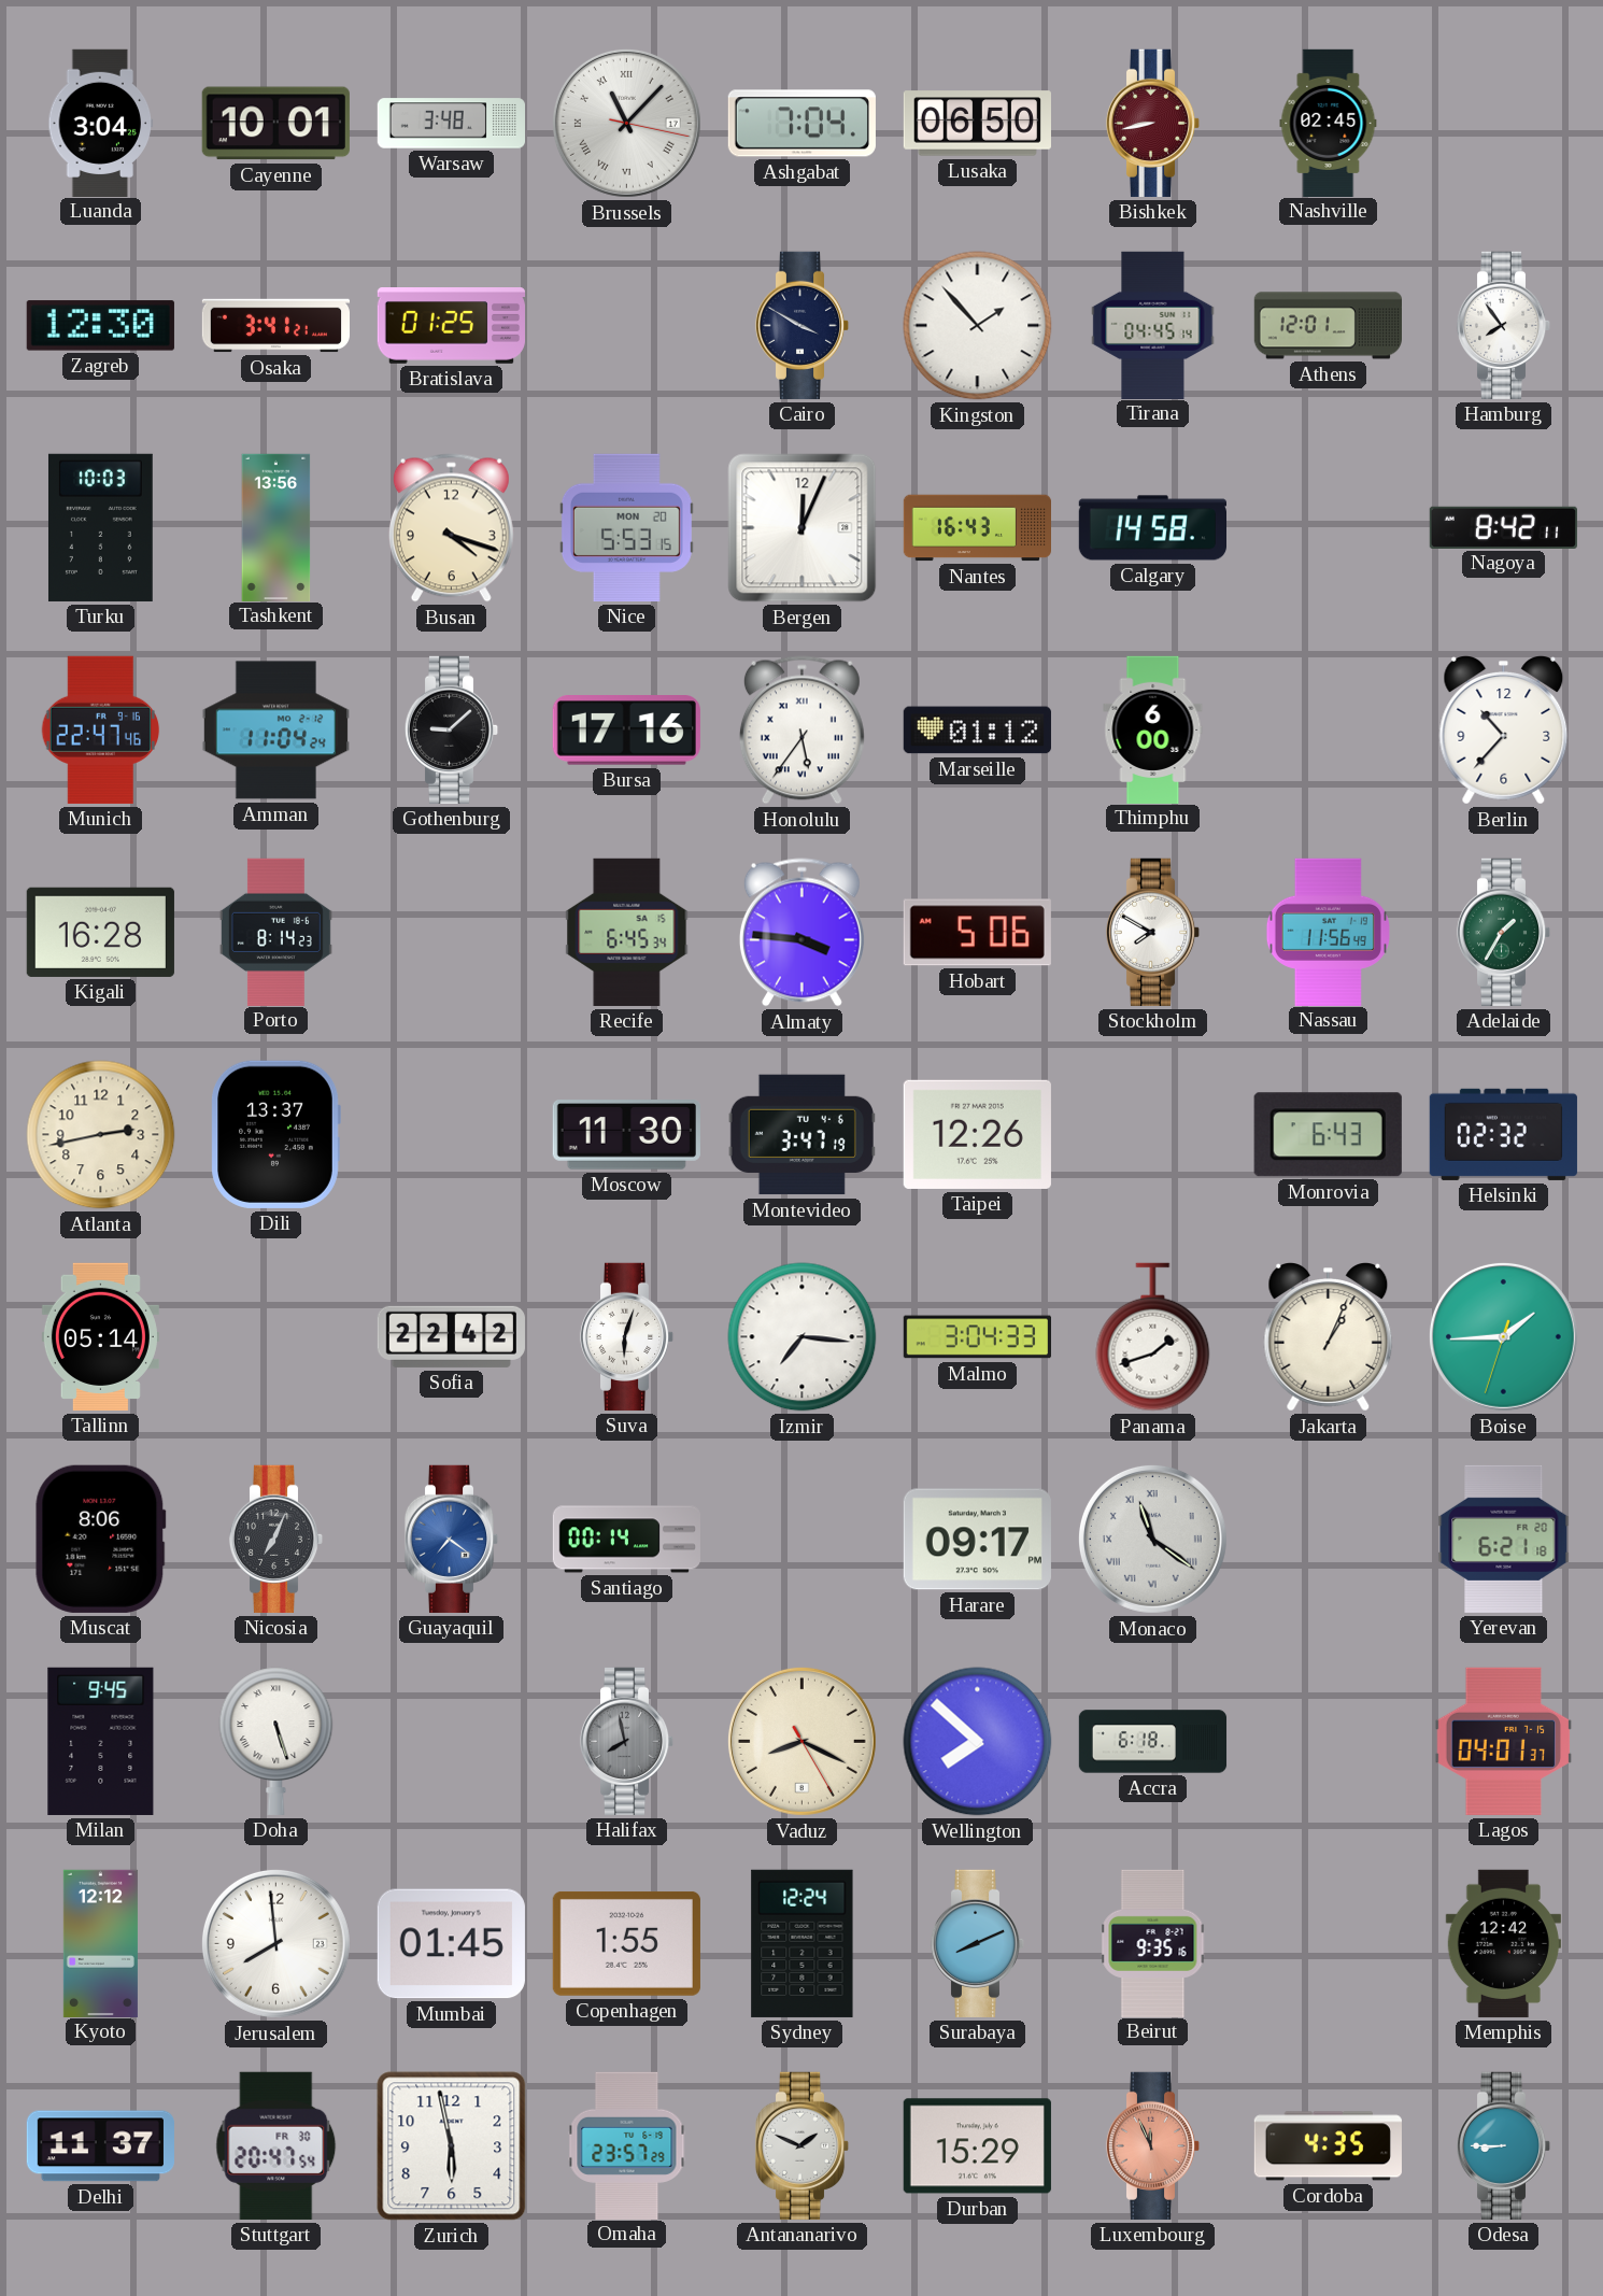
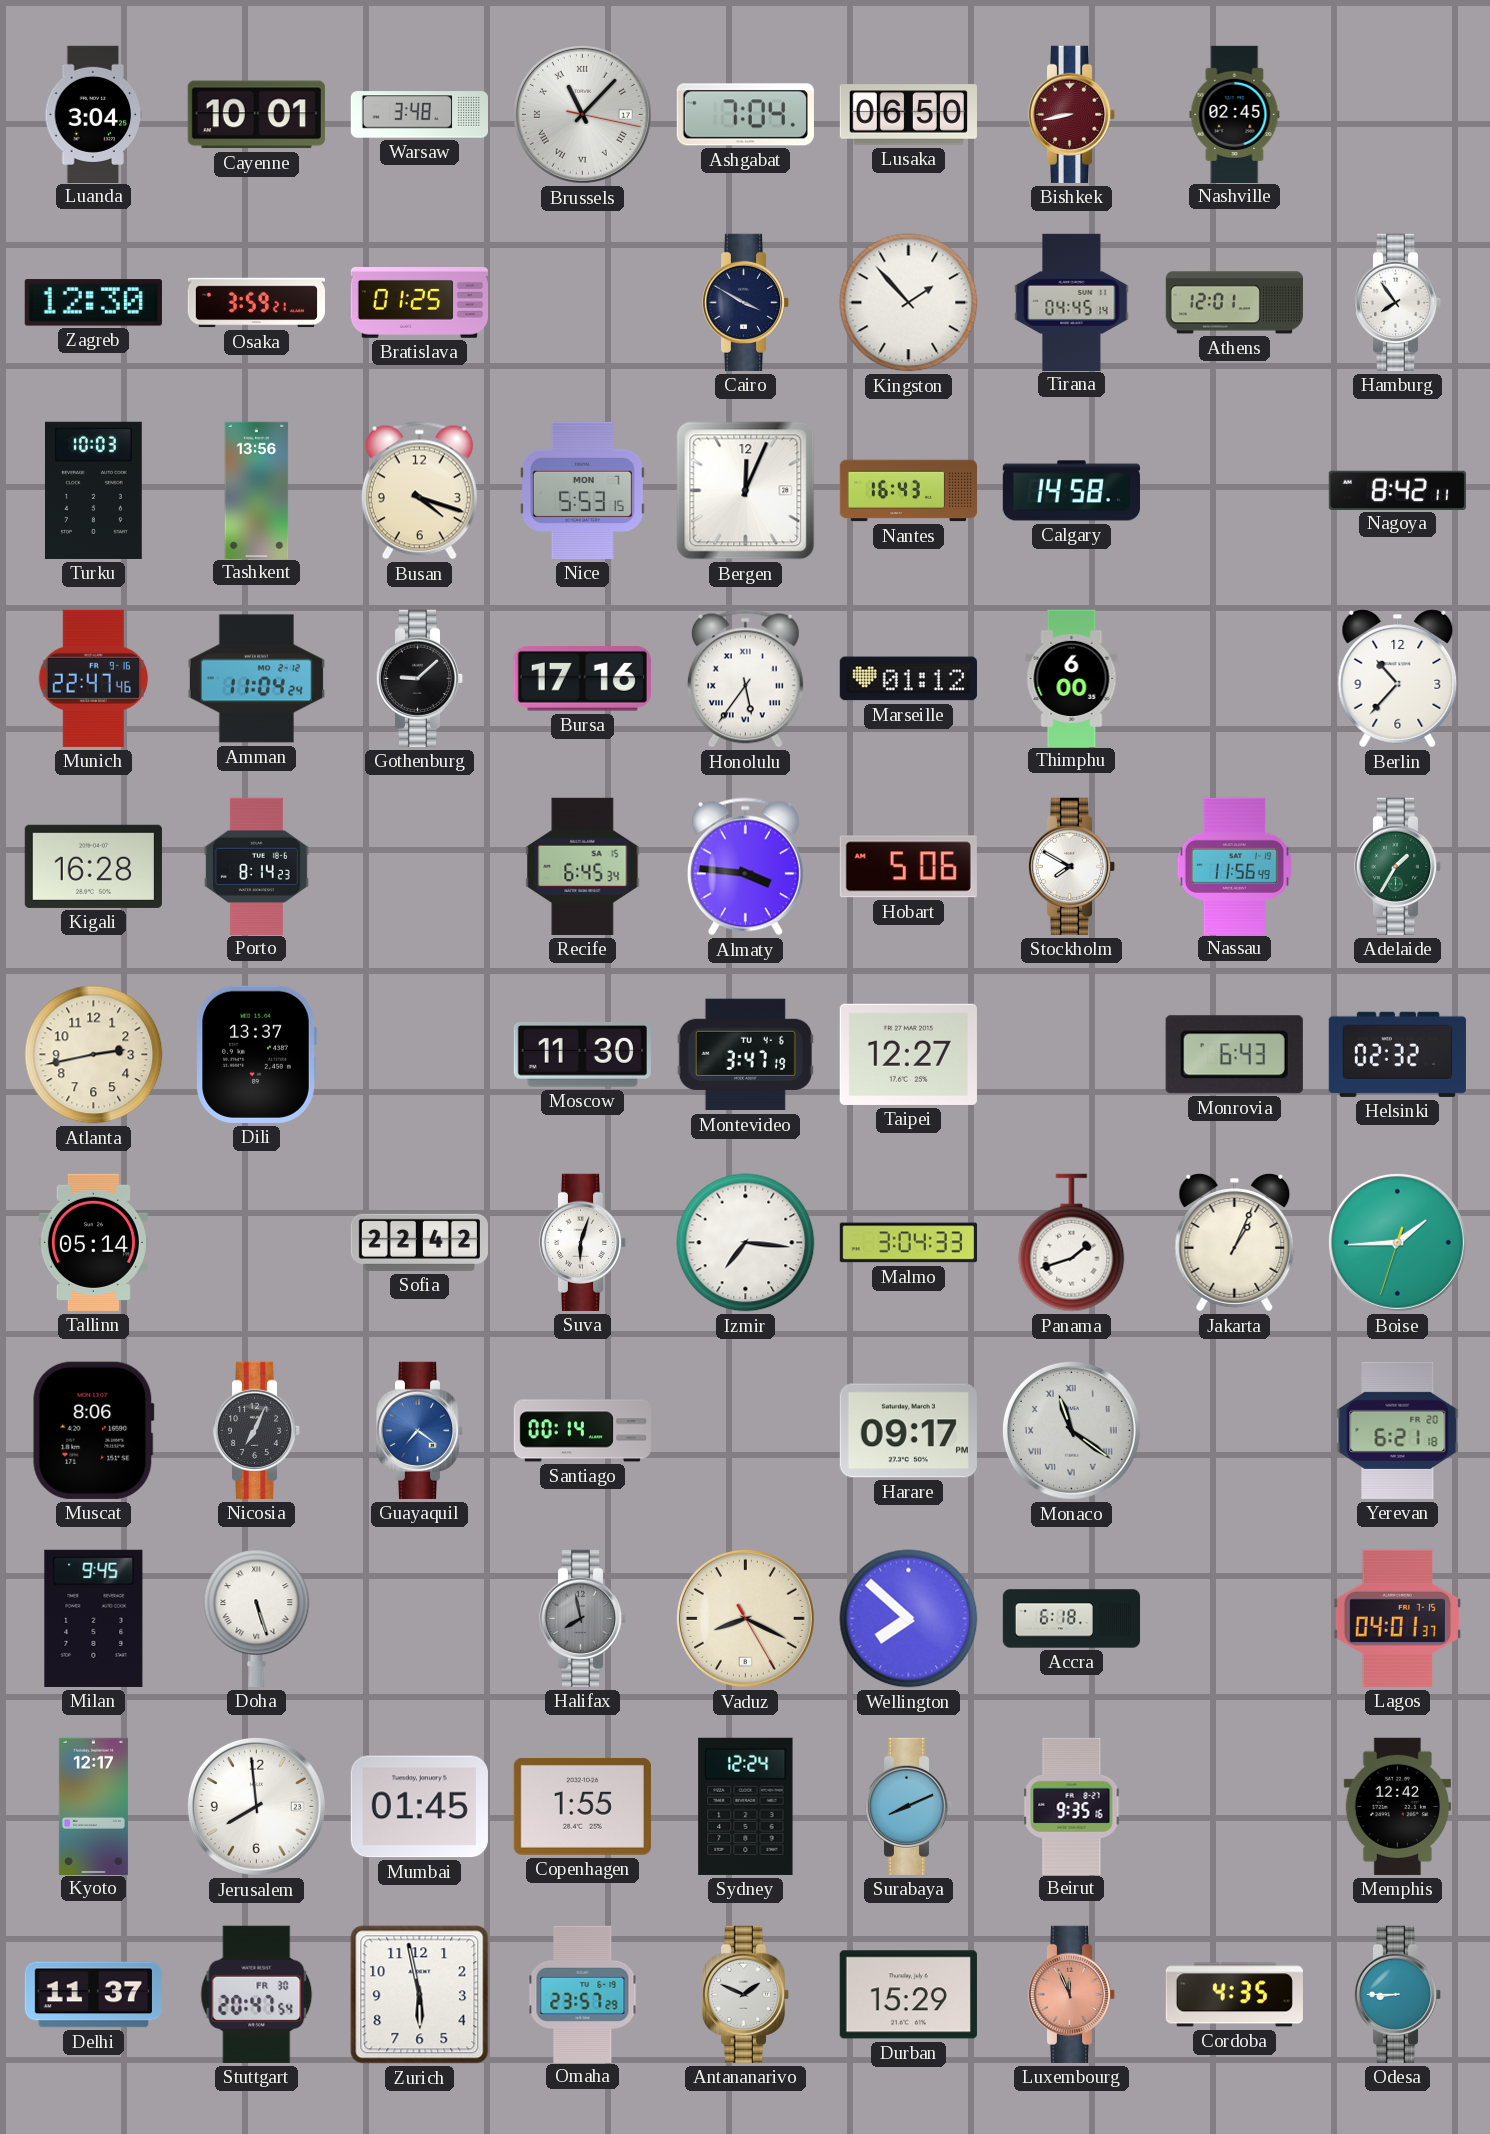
Osaka: 3:41 -> 3:59
Nice date: MON 20 -> MON 7
Taipei: 12:26 -> 12:27
Kyoto: 12:12 -> 12:17
